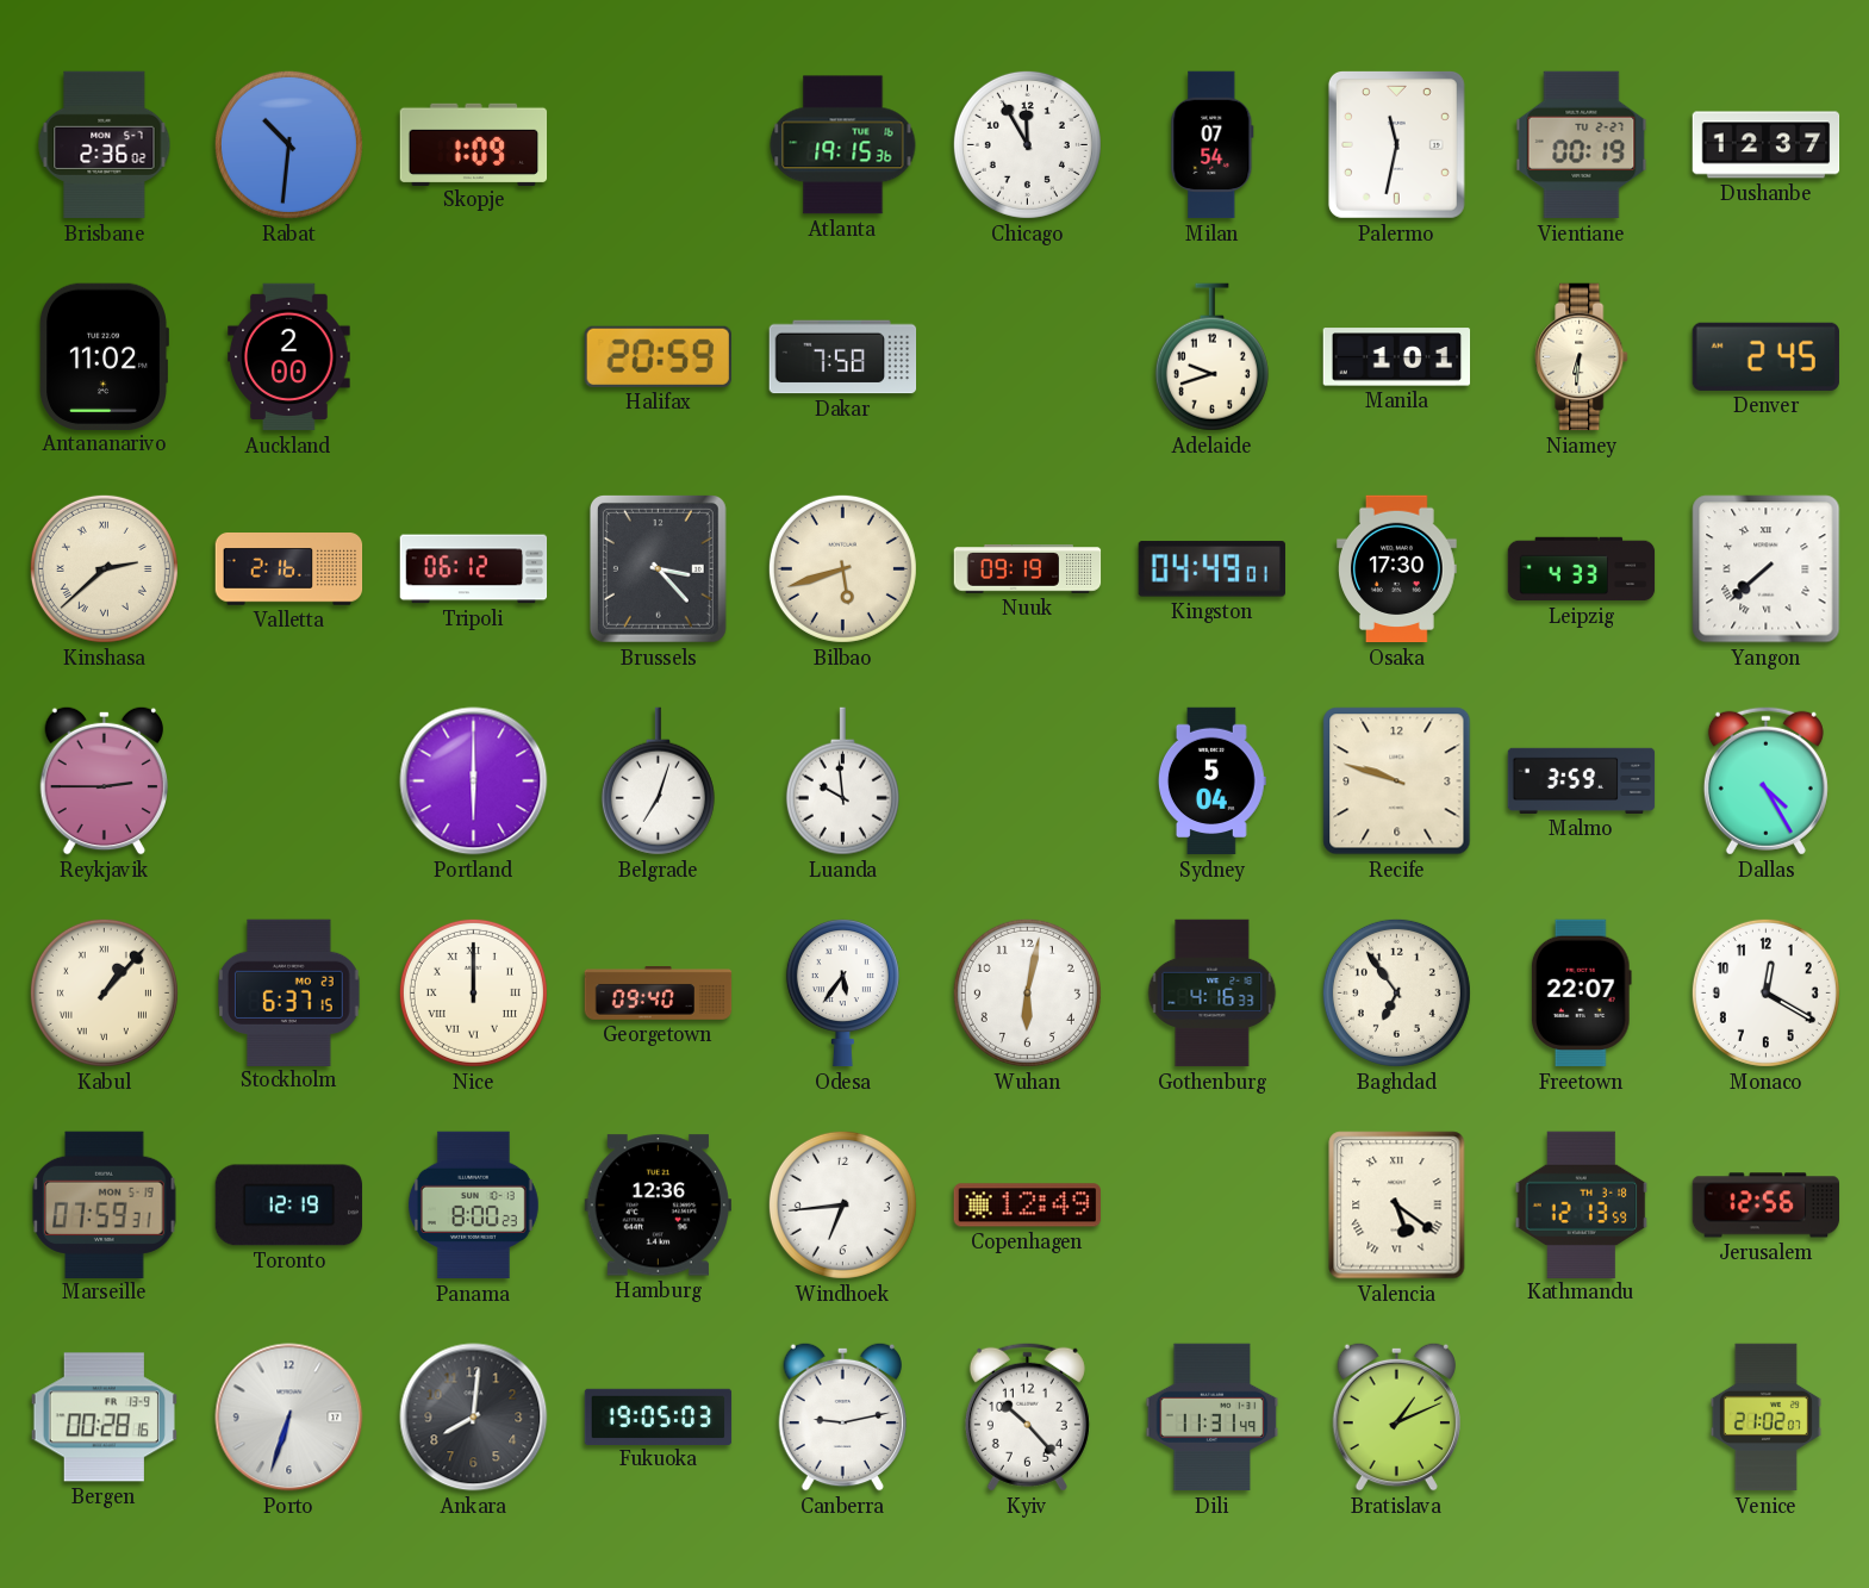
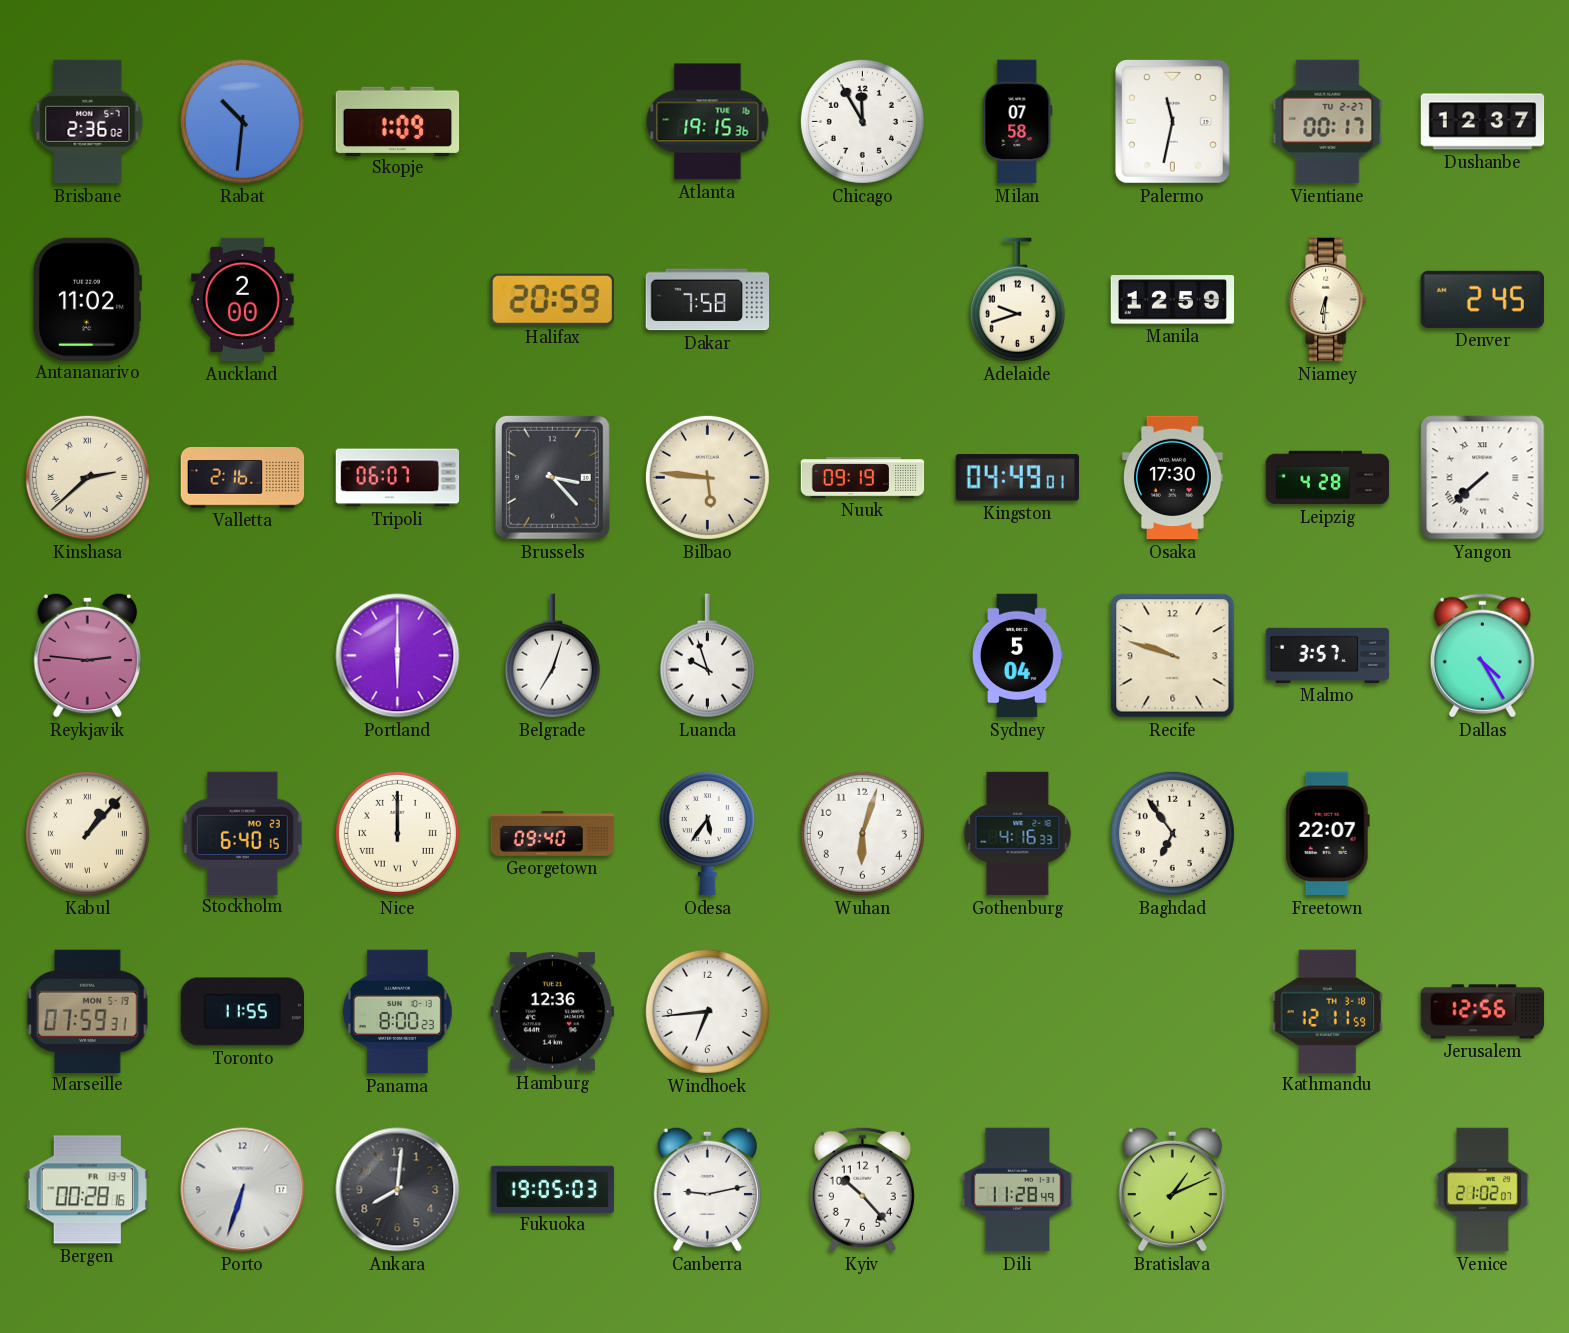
Milan: 07:54 -> 07:58
Vientiane: 00:19 -> 00:17
Manila: 1:01 -> 12:59
Tripoli: 06:12 -> 06:07
Bilbao: 5:42 -> 5:46
Leipzig: 4:33 -> 4:28
Reykjavik: 2:45 -> 2:46
Luanda: 9:59 -> 9:57
Malmo: 3:59 -> 3:57
Stockholm: 6:37 -> 6:40
Wuhan: 6:02 -> 6:03
Monaco: 12:20 -> none
Toronto: 12:19 -> 11:55
Copenhagen: 12:49 -> none
Valencia: 5:21 -> none
Kathmandu: 12:13 -> 12:11
Dili: 11:31 -> 11:28
